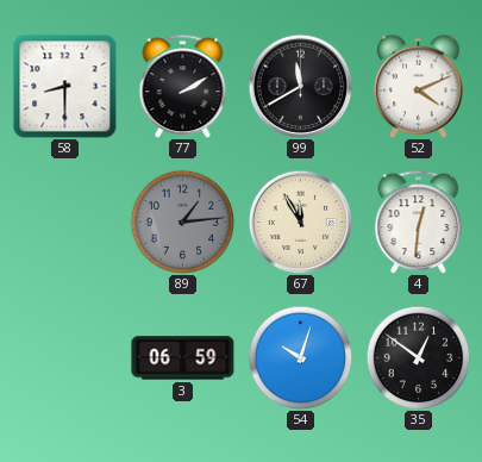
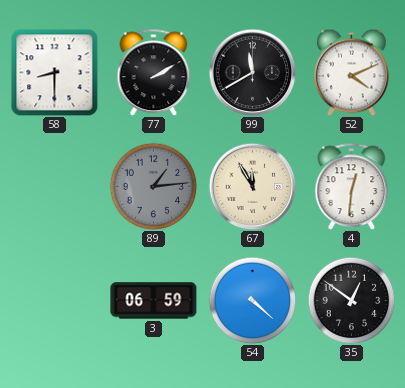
54: 10:03 -> 4:22
